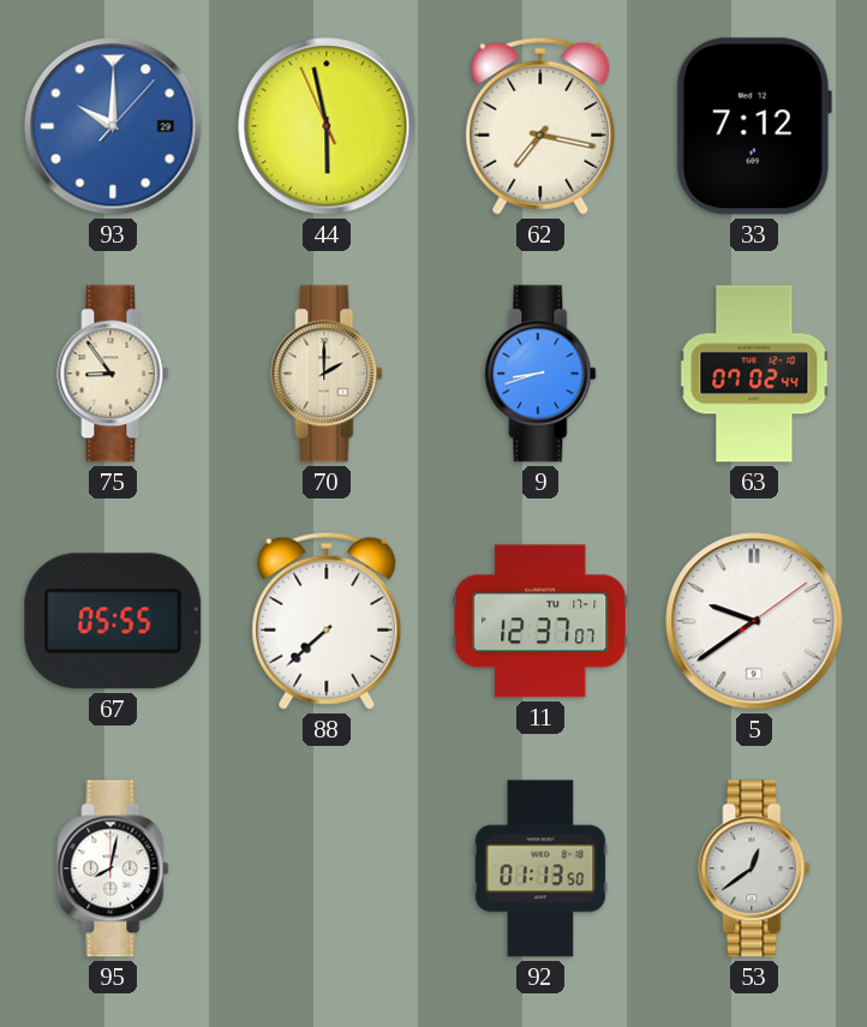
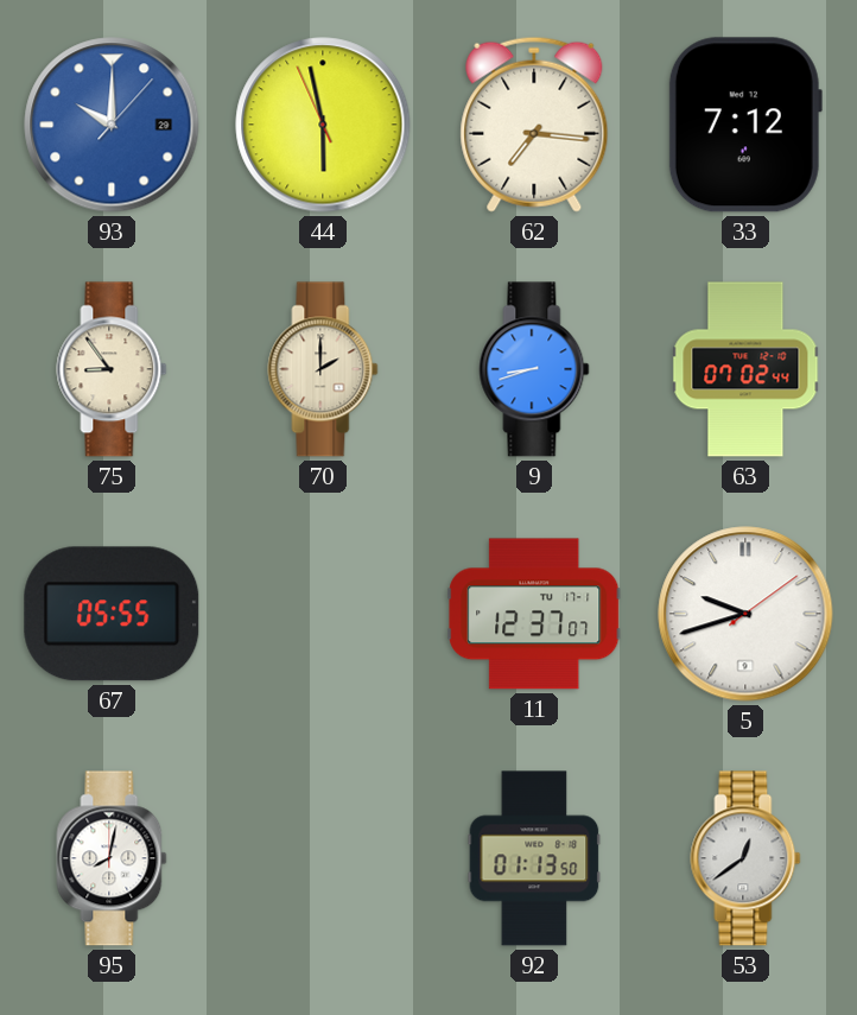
62: 7:17 -> 7:16
88: 7:38 -> none
5: 9:39 -> 9:42
